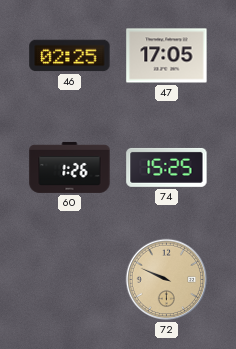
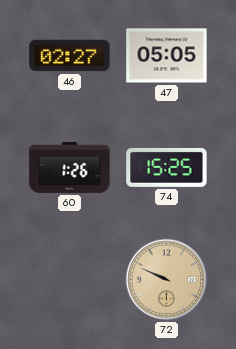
46: 02:25 -> 02:27
47: 17:05 -> 05:05
